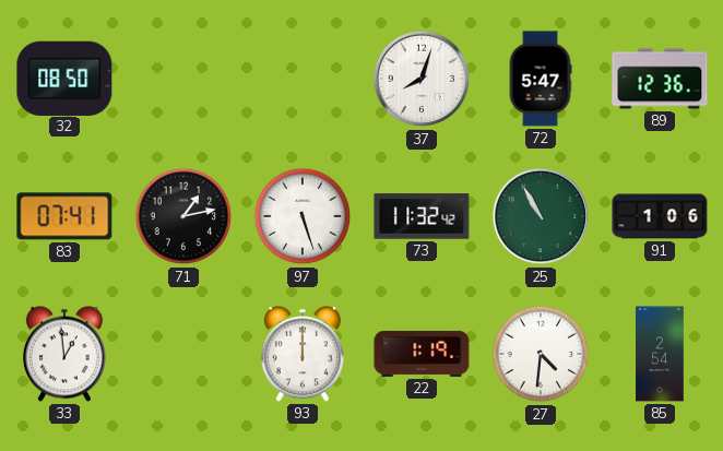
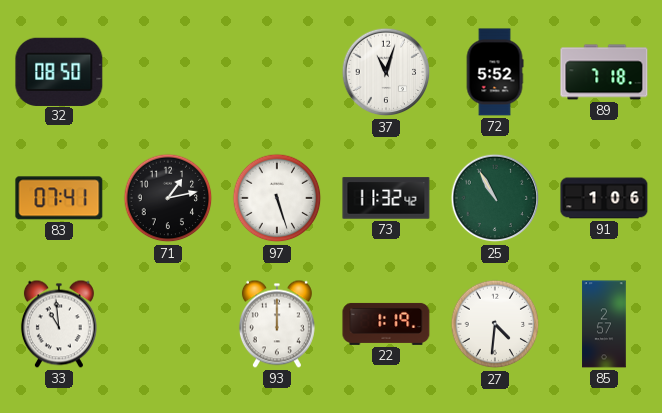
37: 8:03 -> 11:03
72: 5:47 -> 5:52
89: 12:36 -> 7:18
33: 12:59 -> 10:59
85: 2:54 -> 2:57
